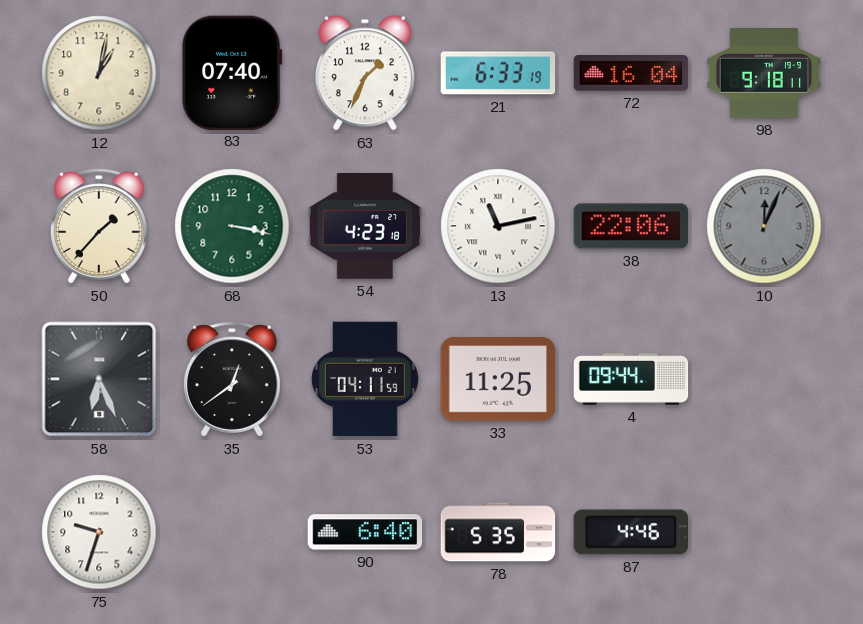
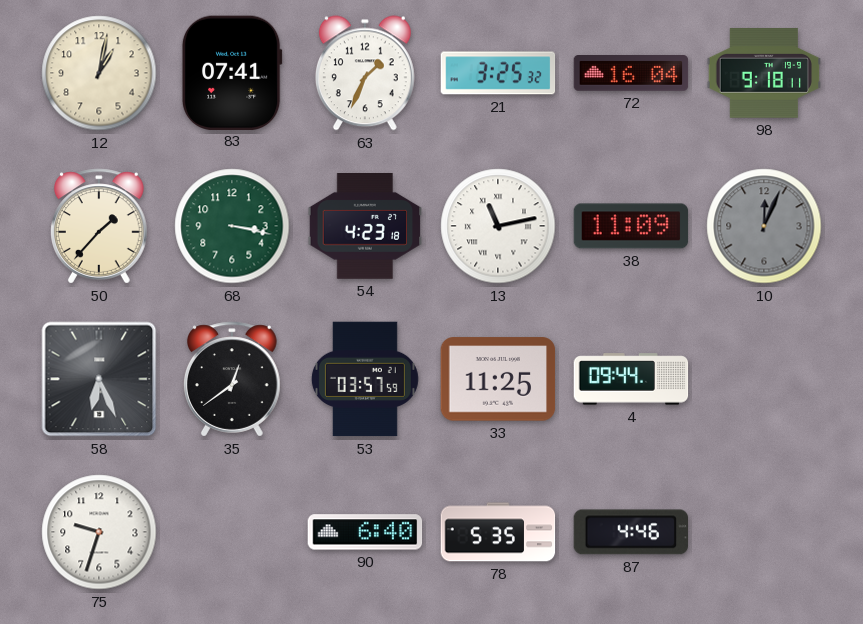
83: 07:40 -> 07:41
21: 6:33 -> 3:25
38: 22:06 -> 11:09
53: 04:11 -> 03:57
